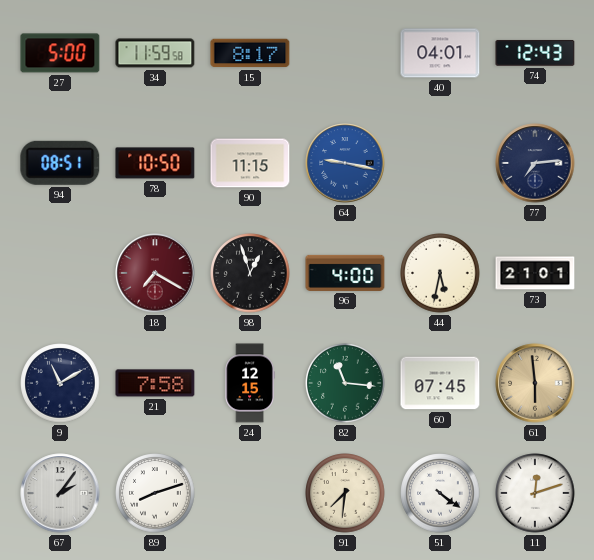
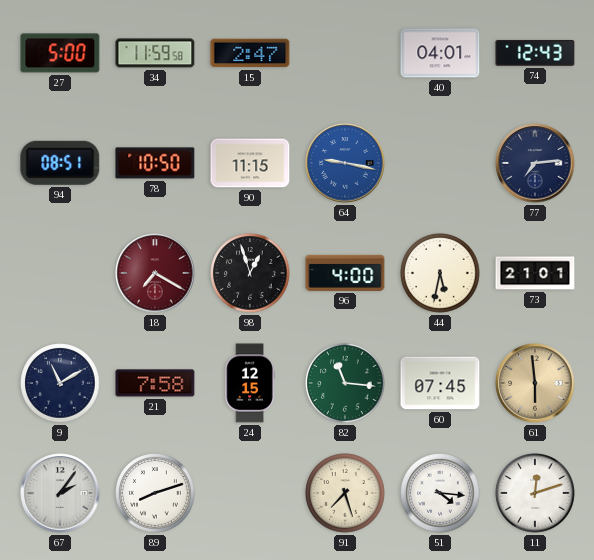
15: 8:17 -> 2:47
91: 7:31 -> 7:27
51: 4:21 -> 4:16
